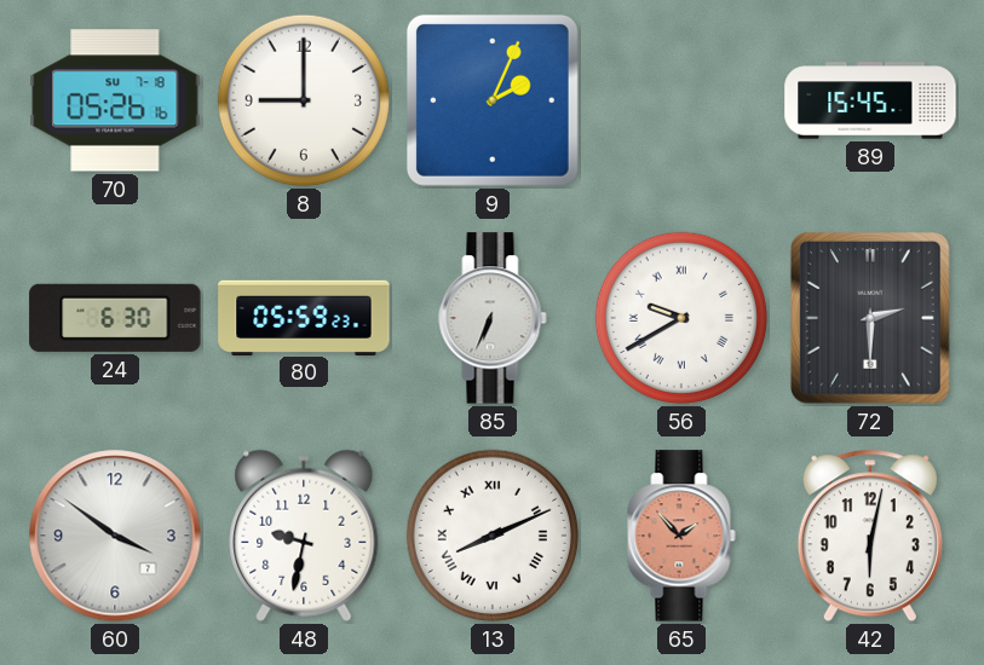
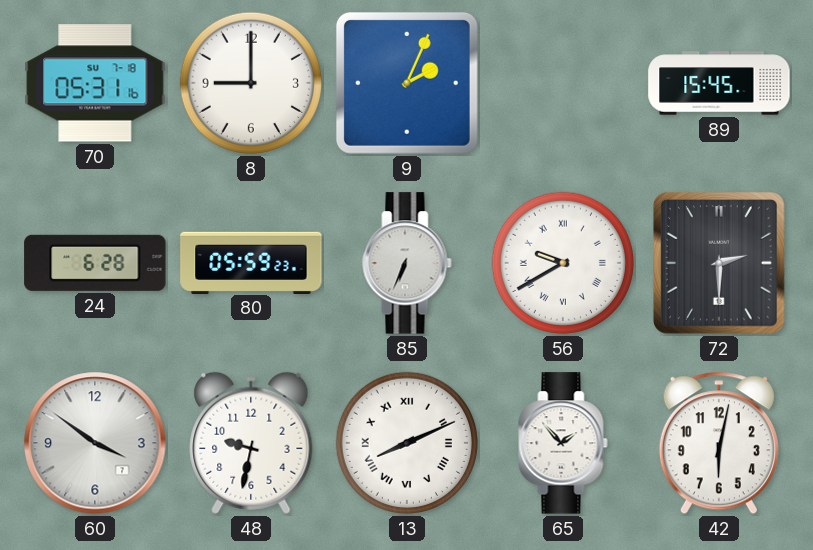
70: 05:26 -> 05:31
24: 6:30 -> 6:28
65 dial: salmon -> white
